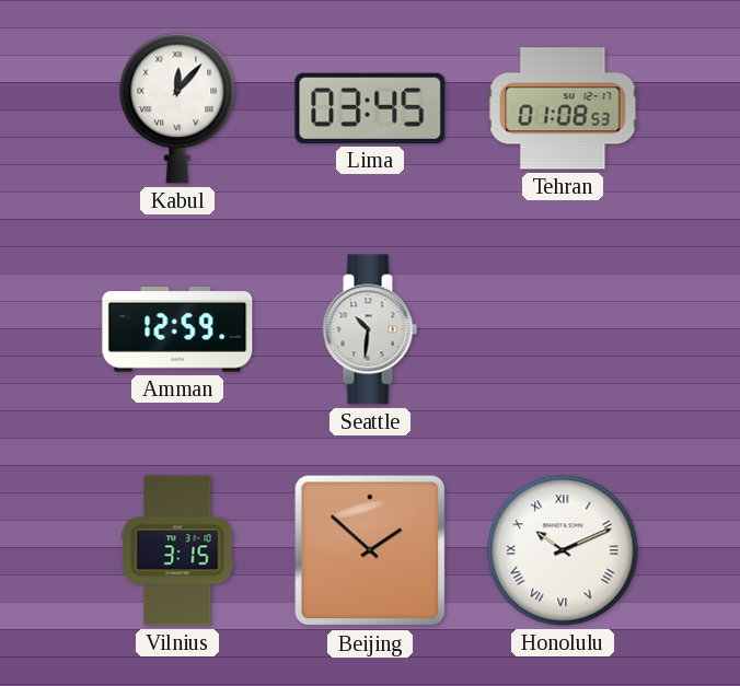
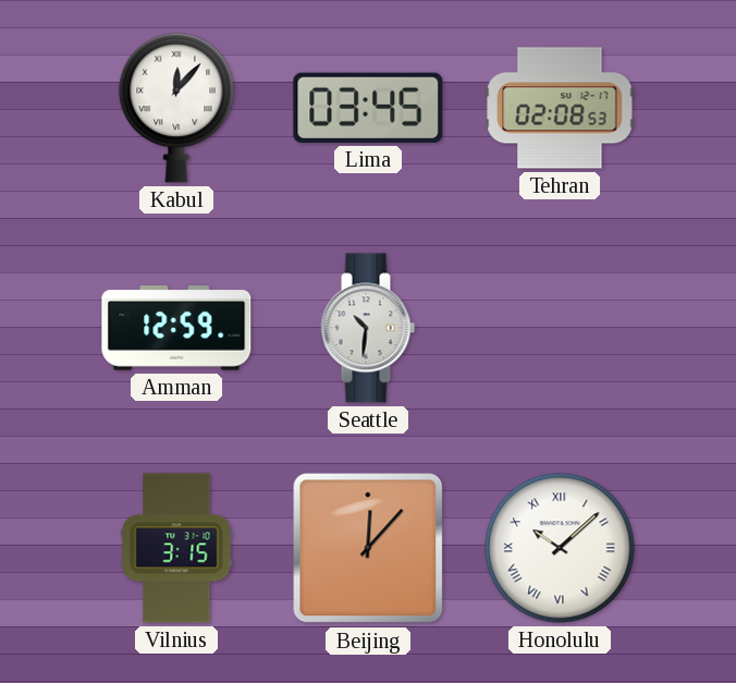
Tehran: 01:08 -> 02:08
Beijing: 1:52 -> 12:07
Honolulu: 10:11 -> 10:08
